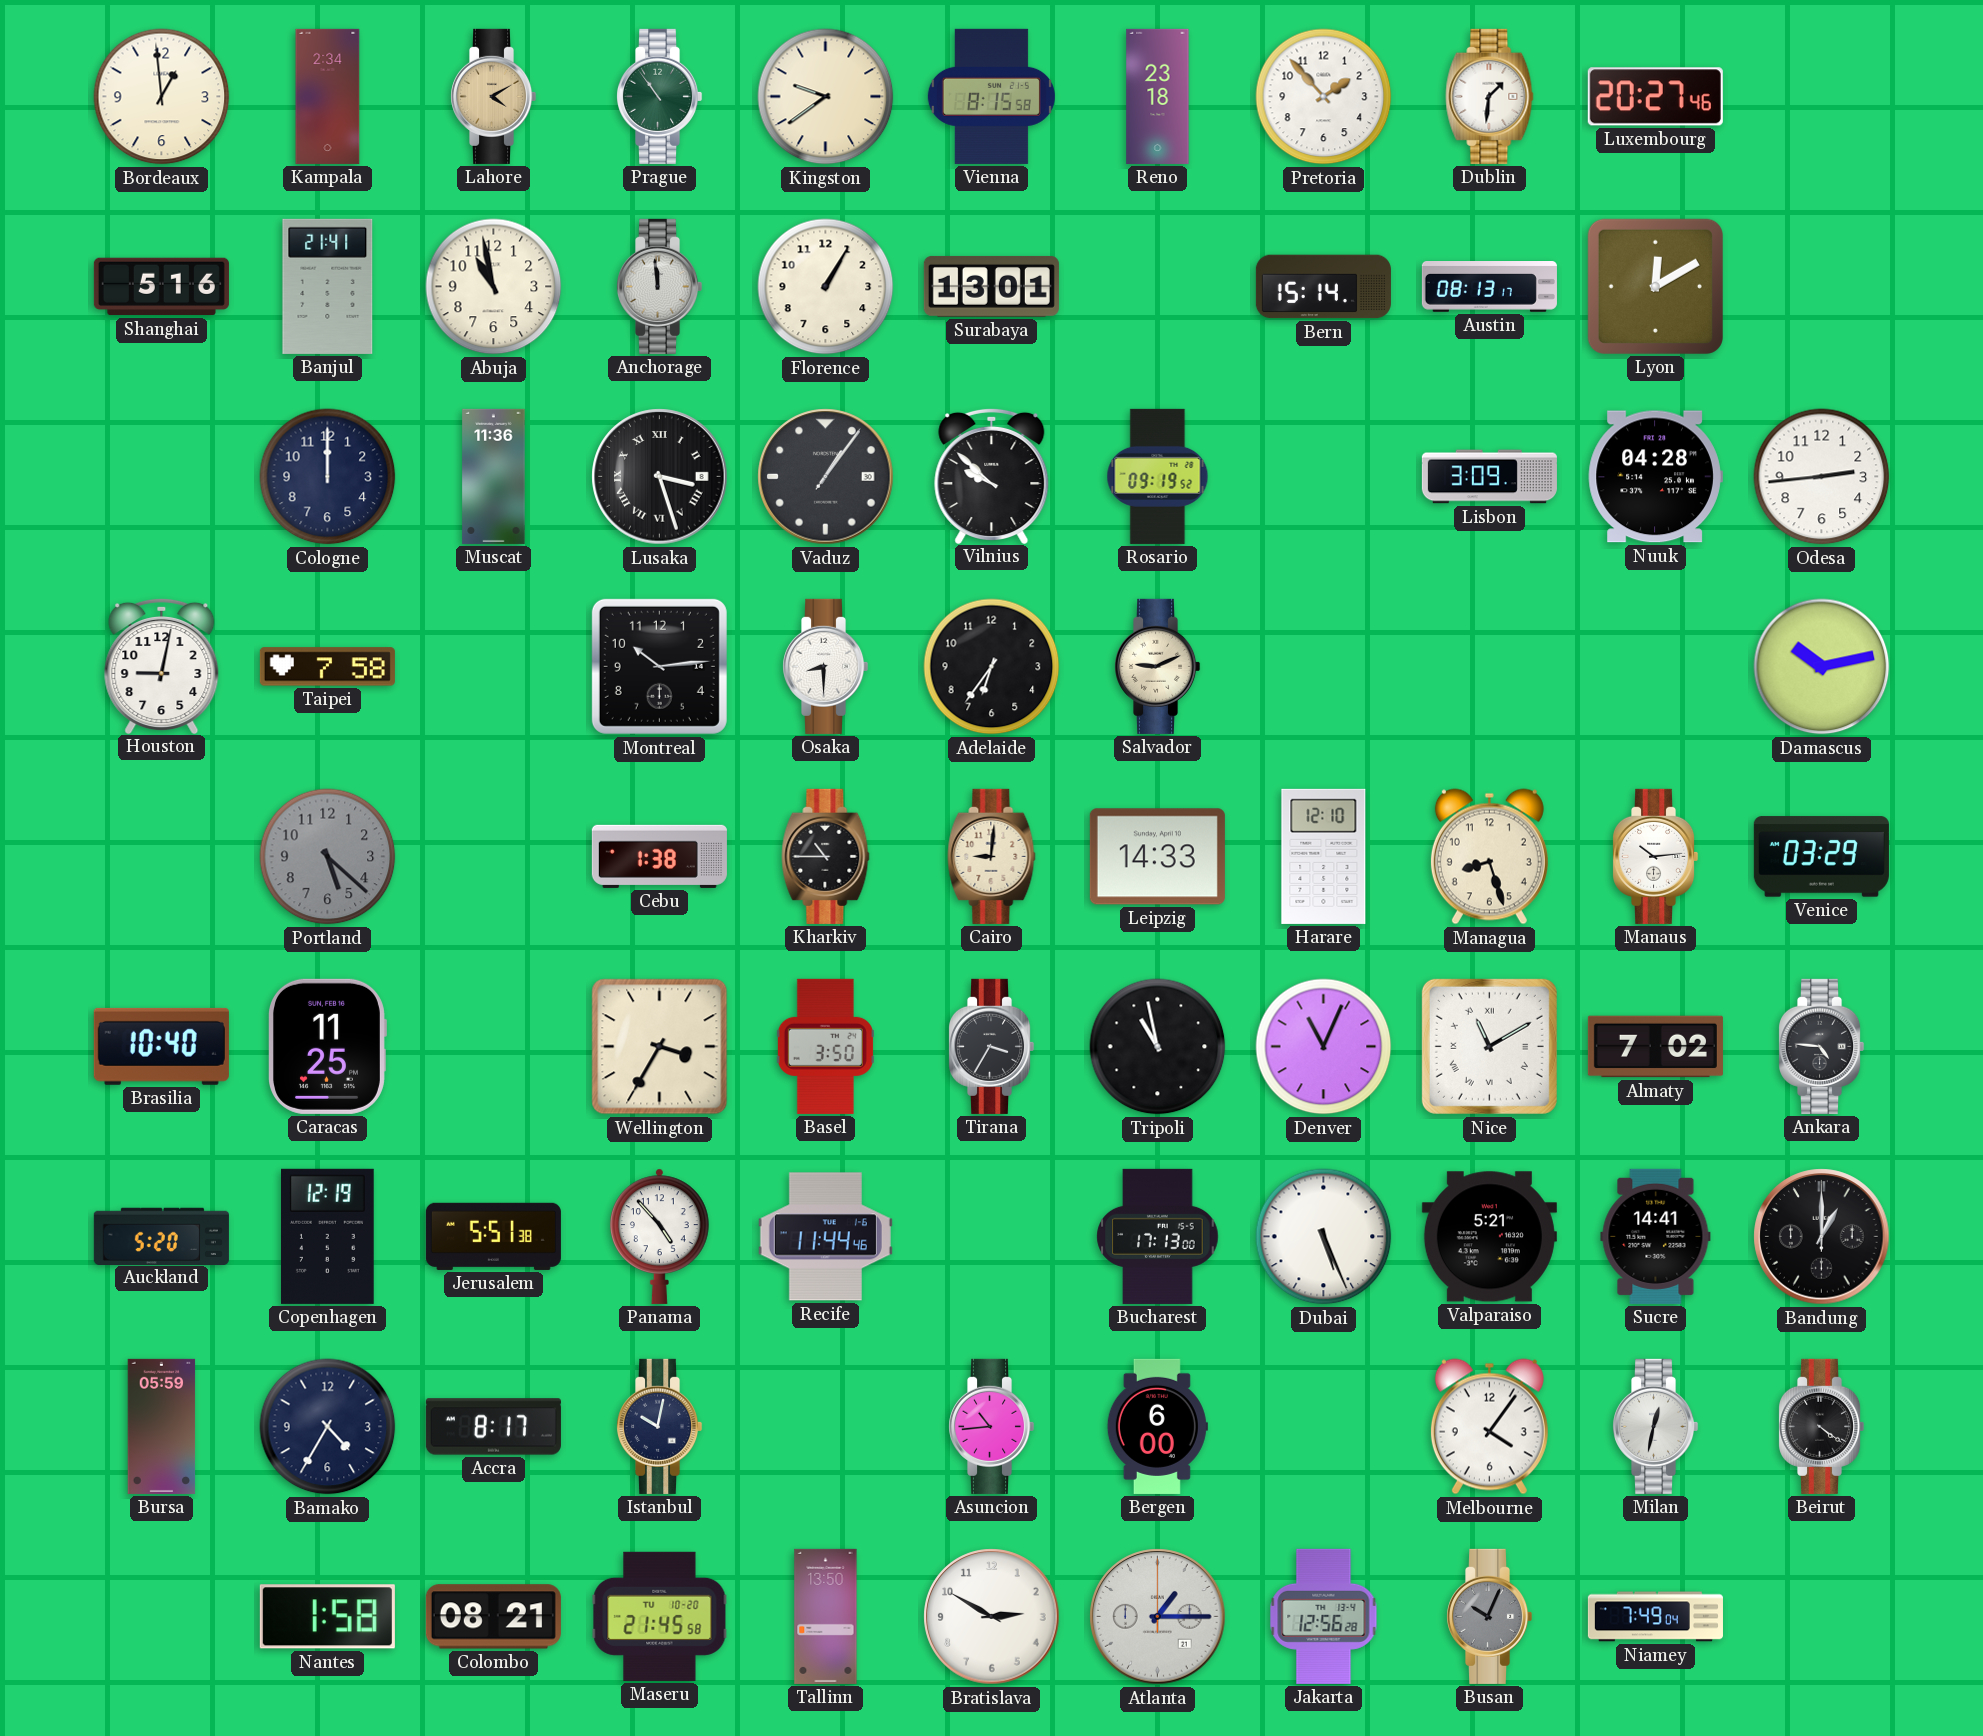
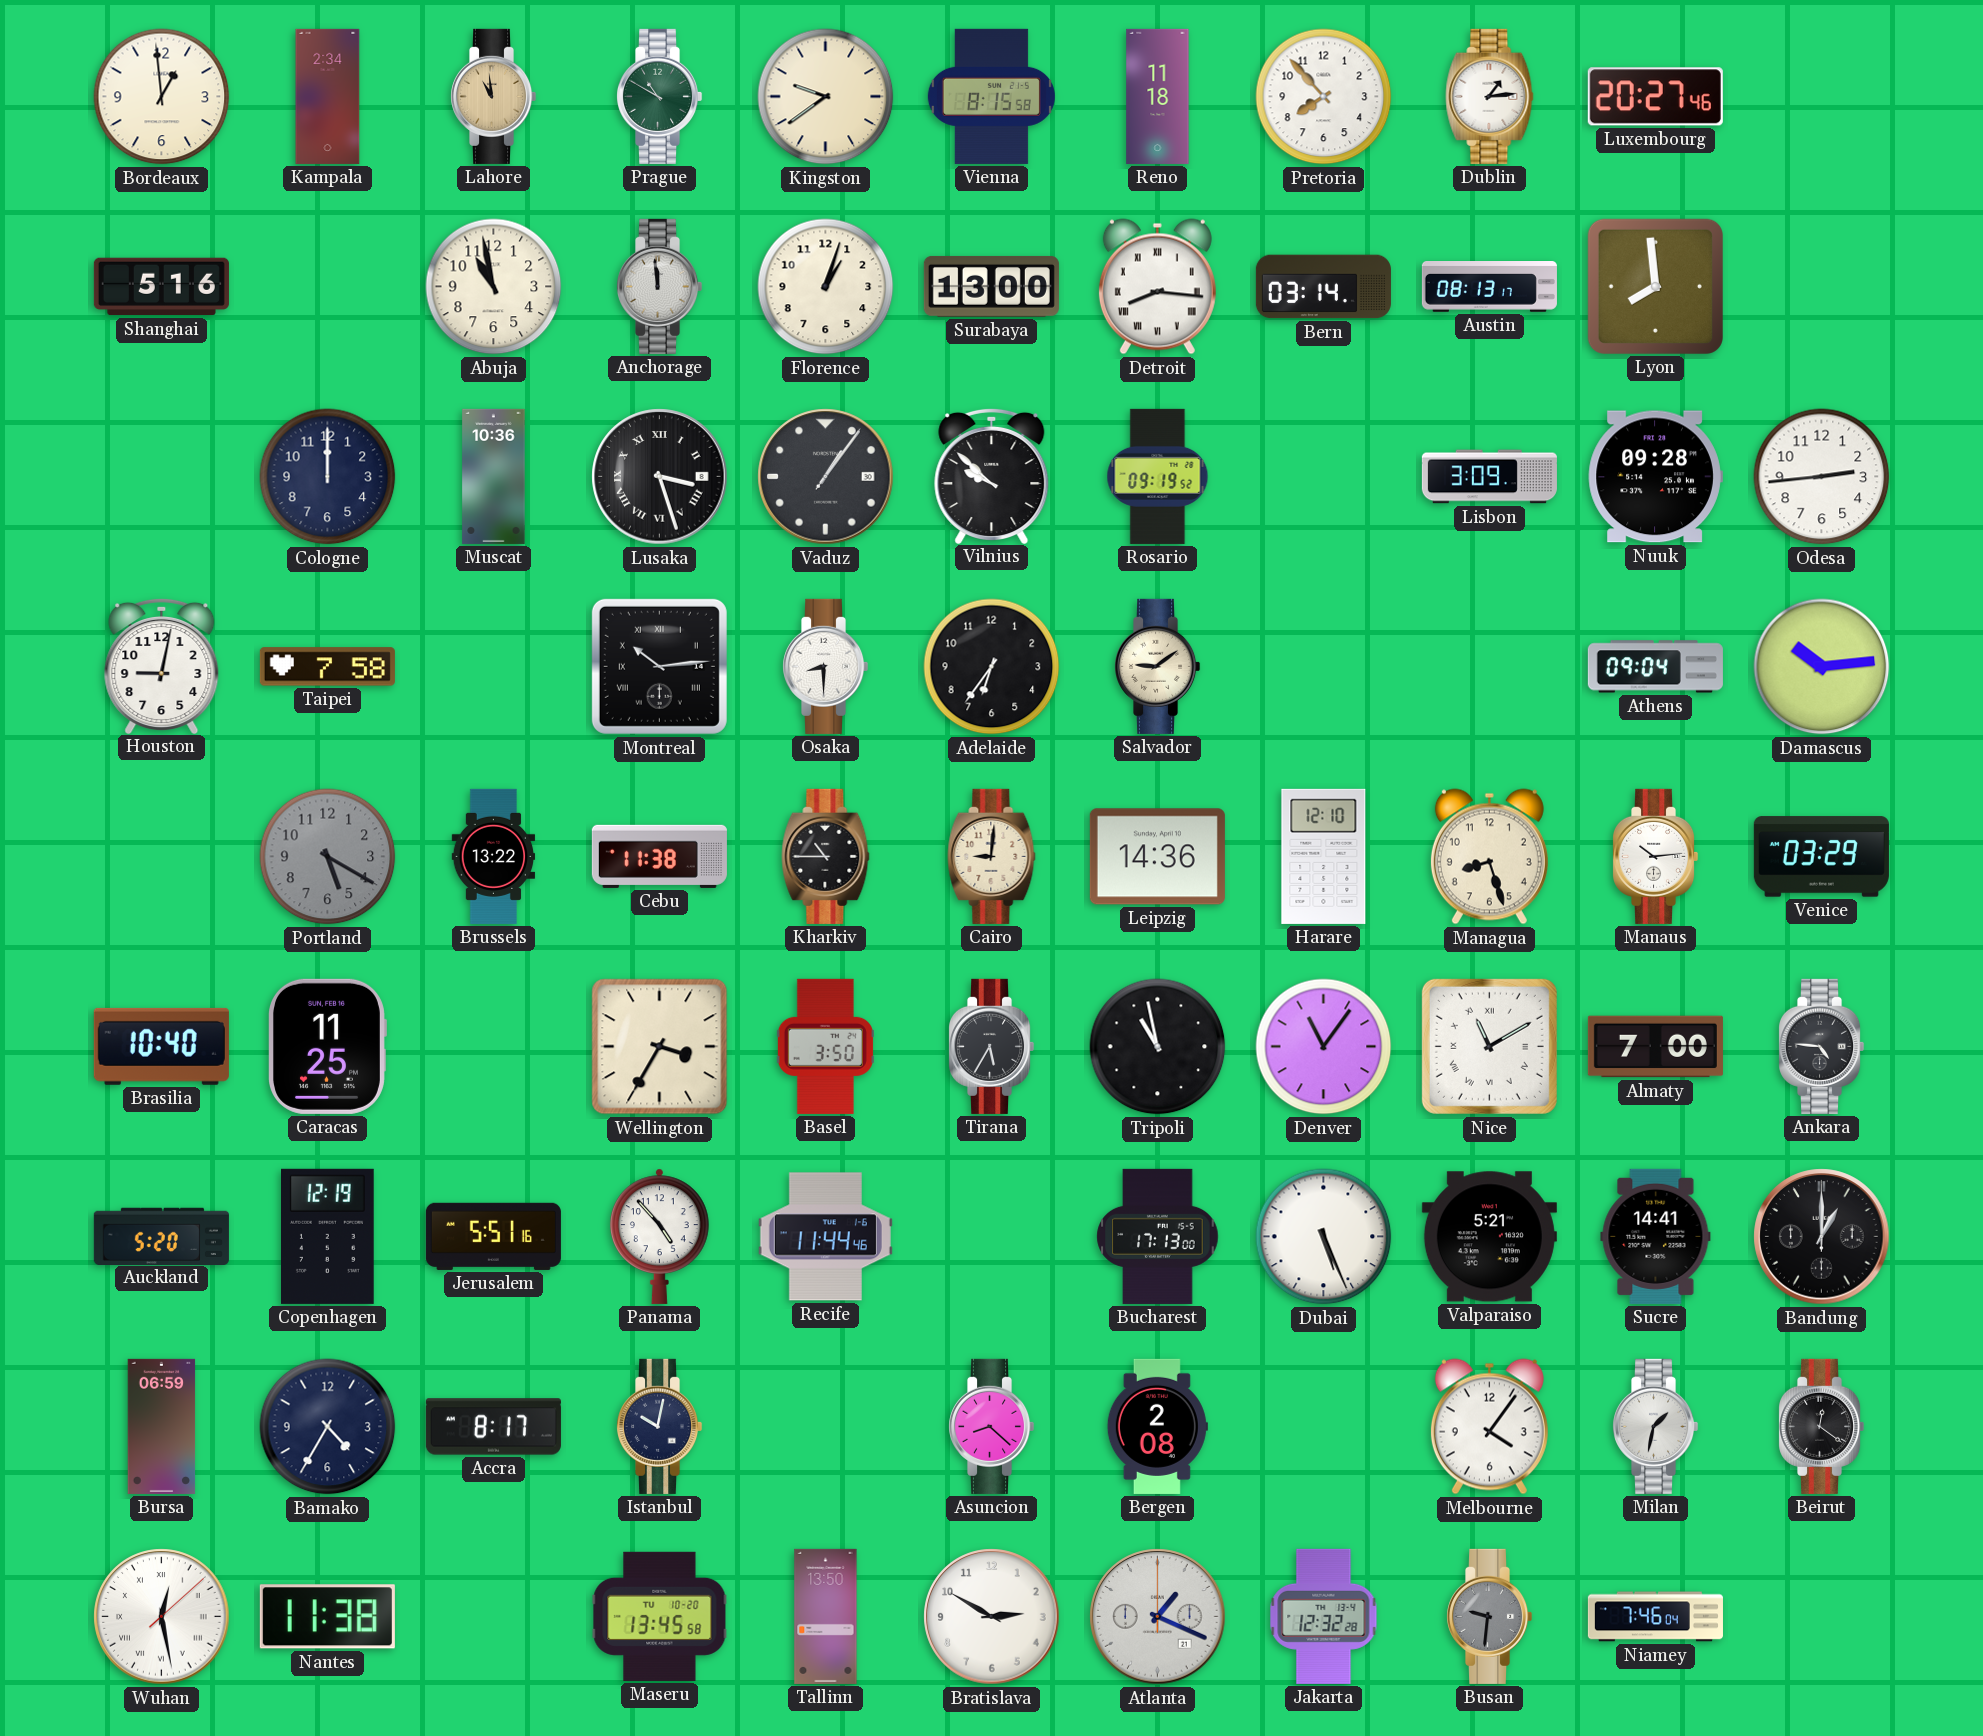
Lahore: 4:10 -> 10:59
Prague: 10:54 -> 10:50
Reno: 23:18 -> 11:18
Pretoria: 1:53 -> 7:53
Dublin: 1:31 -> 1:14
Banjul: 21:41 -> none
Florence: 1:05 -> 1:03
Surabaya: 13:01 -> 13:00
Detroit: none -> 8:16
Bern: 15:14 -> 03:14
Lyon: 12:10 -> 7:59
Muscat: 11:36 -> 10:36
Nuuk: 04:28 -> 09:28
Montreal numerals: Arabic -> Roman
Salvador: 9:11 -> 9:09
Athens: none -> 09:04
Damascus: 10:13 -> 10:14
Portland: 5:22 -> 5:20
Brussels: none -> 13:22
Cebu: 1:38 -> 11:38
Leipzig: 14:33 -> 14:36
Tirana: 3:35 -> 5:35
Denver: 11:04 -> 11:06
Almaty: 7:02 -> 7:00
Jerusalem: 5:51:38 -> 5:51:16
Bursa: 05:59 -> 06:59
Asuncion: 10:44 -> 8:22
Bergen: 6:00 -> 2:08
Milan: 12:32 -> 1:32
Beirut: 4:21 -> 12:21
Wuhan: none -> 12:28
Nantes: 1:58 -> 11:38
Colombo: 08:21 -> none
Maseru: 21:45 -> 13:45
Atlanta: 1:15 -> 1:19
Jakarta: 12:56 -> 12:32
Busan: 10:04 -> 9:31
Niamey: 7:49 -> 7:46
